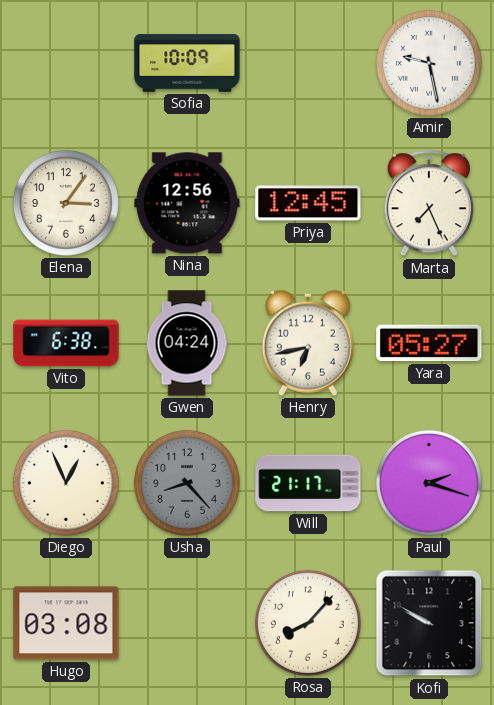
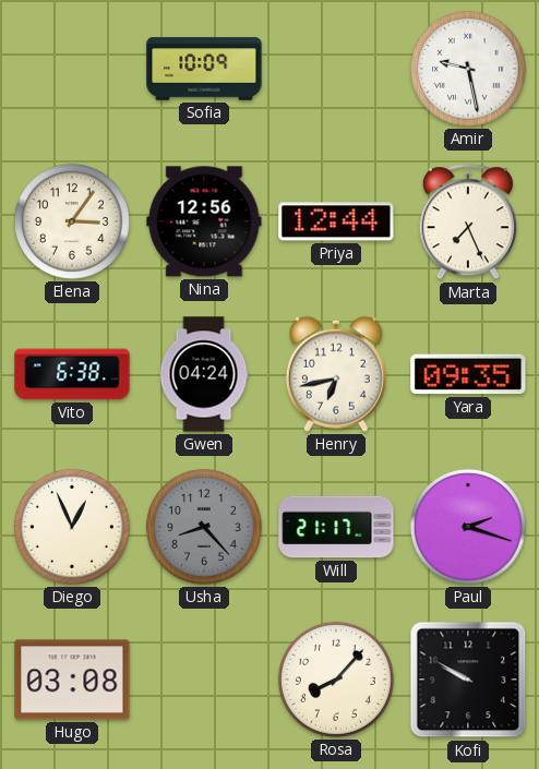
Priya: 12:45 -> 12:44
Yara: 05:27 -> 09:35
